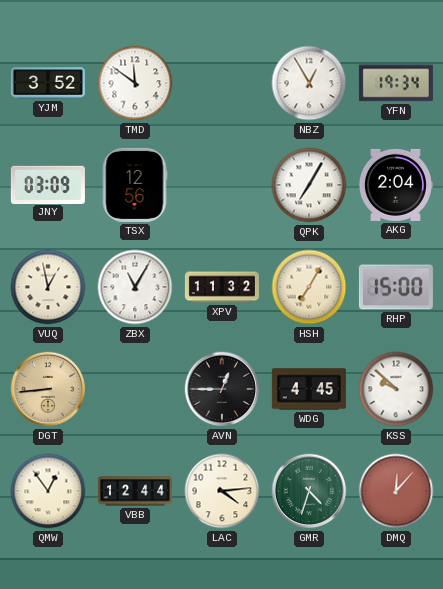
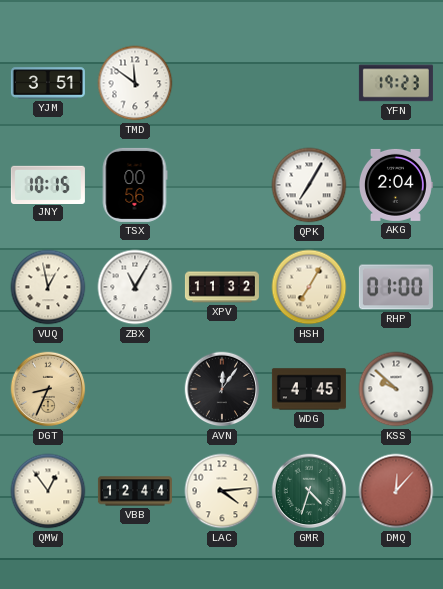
YJM: 3:52 -> 3:51
NBZ: 12:55 -> none
YFN: 19:34 -> 19:23
JNY: 03:09 -> 10:15
TSX: 12:56 -> 00:56
RHP: 15:00 -> 01:00
DGT: 8:44 -> 8:34
AVN: 12:45 -> 12:06
